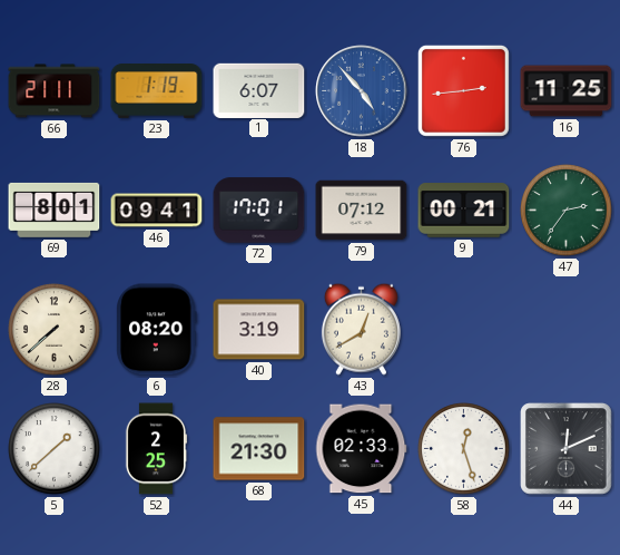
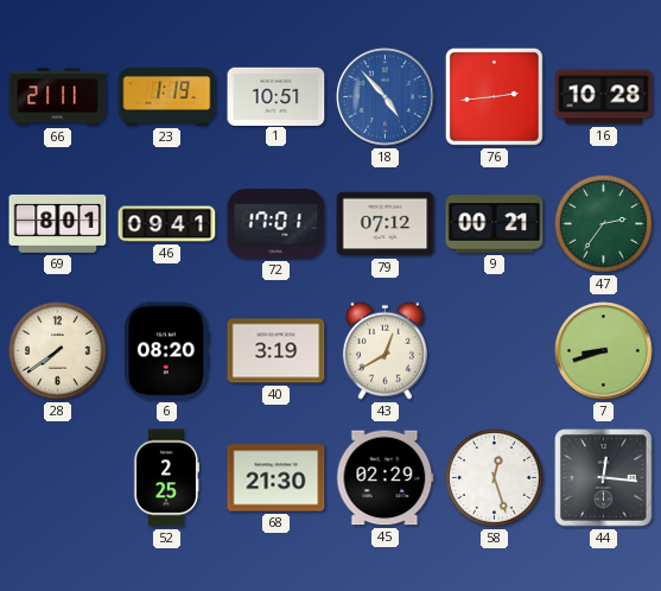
1: 6:07 -> 10:51
16: 11:25 -> 10:28
28: 7:38 -> 7:39
7: none -> 8:42
5: 1:38 -> none
45: 02:33 -> 02:29
44: 12:11 -> 12:16
